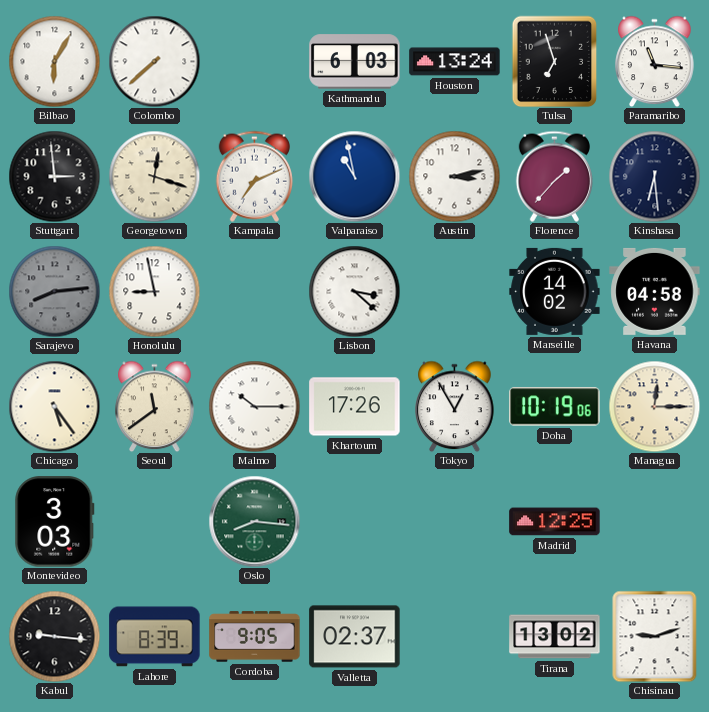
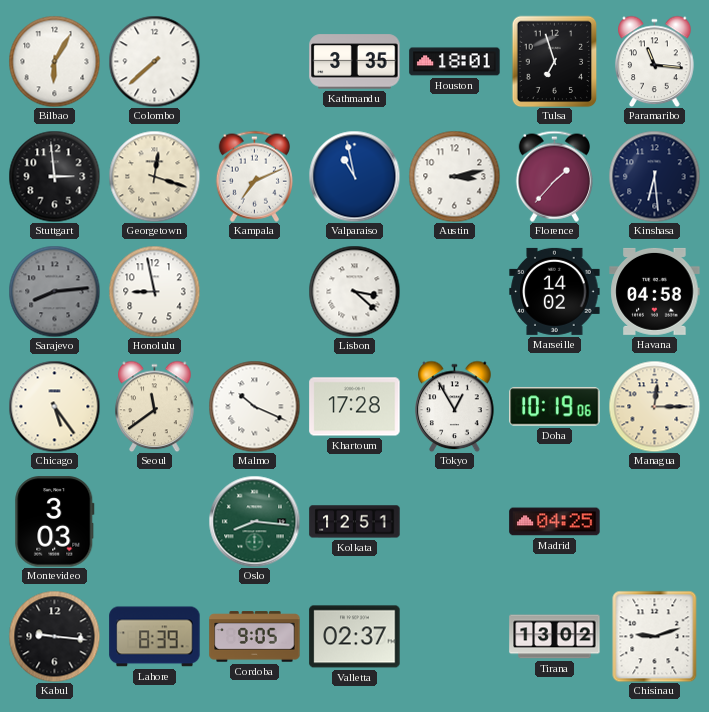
Kathmandu: 6:03 -> 3:35
Houston: 13:24 -> 18:01
Malmo: 10:15 -> 10:19
Khartoum: 17:26 -> 17:28
Kolkata: none -> 12:51
Madrid: 12:25 -> 04:25
